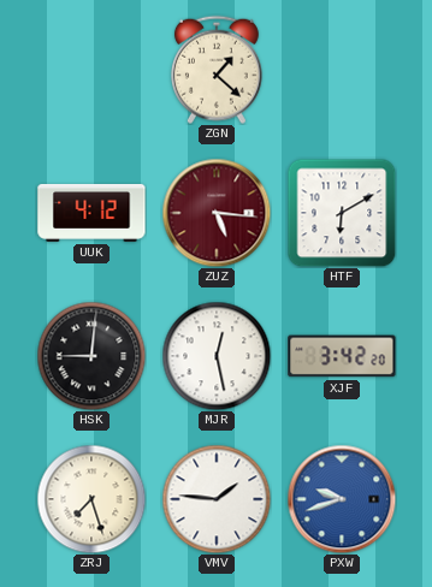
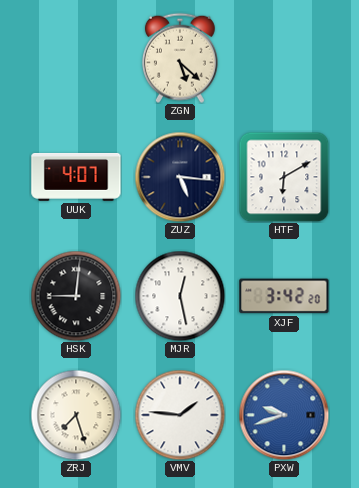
ZGN: 1:22 -> 5:22
UUK: 4:12 -> 4:07
ZUZ dial: burgundy -> navy
